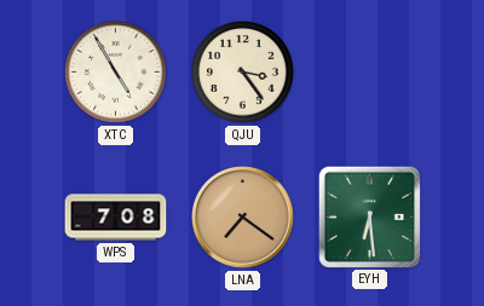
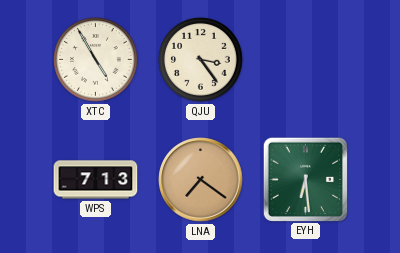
WPS: 7:08 -> 7:13
